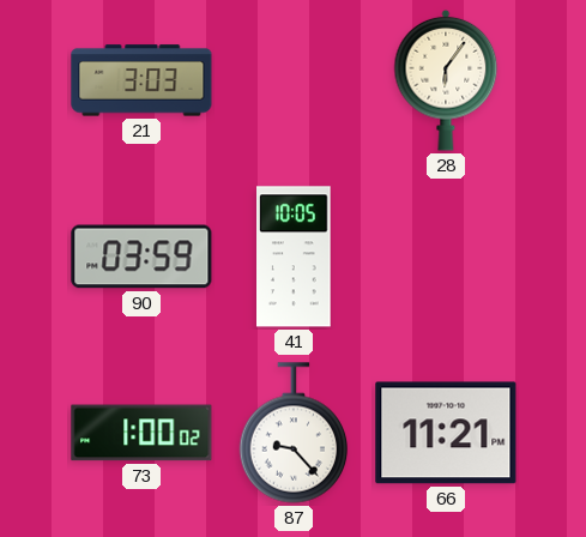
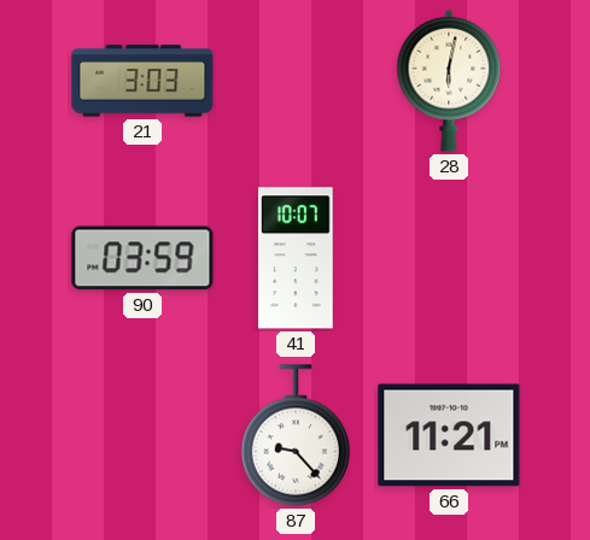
28: 6:06 -> 6:02
41: 10:05 -> 10:07
73: 1:00 -> none
